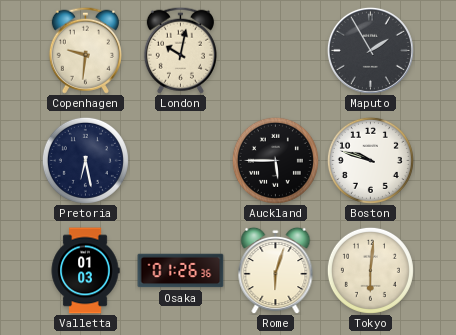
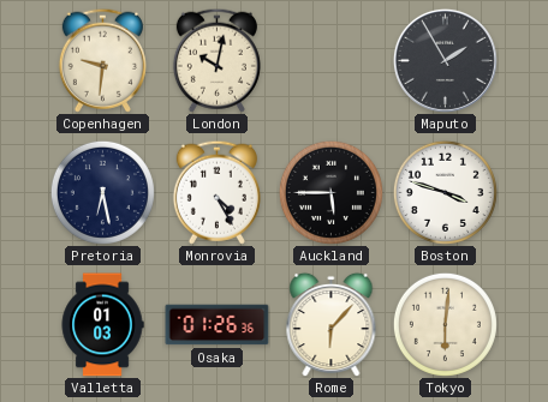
Monrovia: none -> 4:25
Boston: 9:48 -> 3:48
Rome: 6:03 -> 6:07
